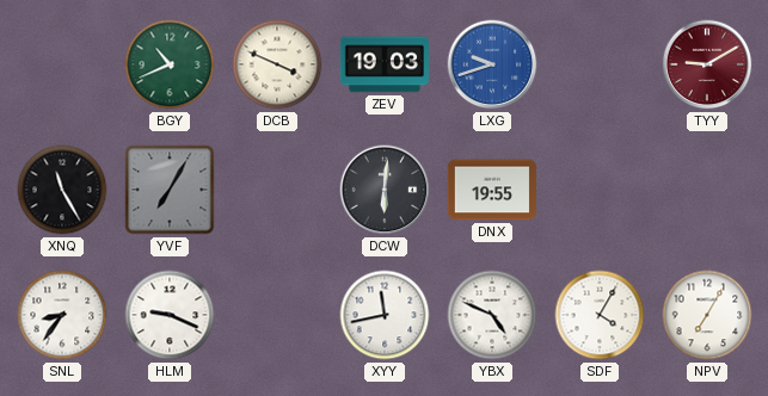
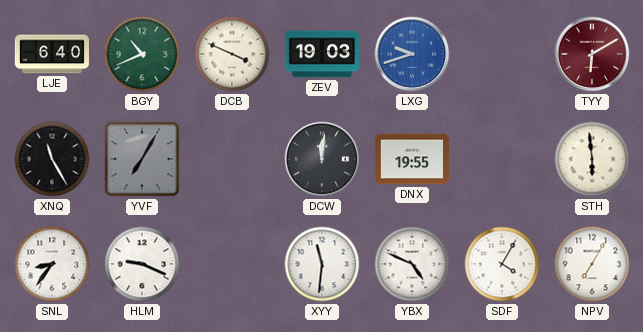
LJE: none -> 6:40
TYY: 9:10 -> 6:10
DCW: 6:01 -> 12:01
STH: none -> 5:59
XYY: 11:43 -> 11:31
